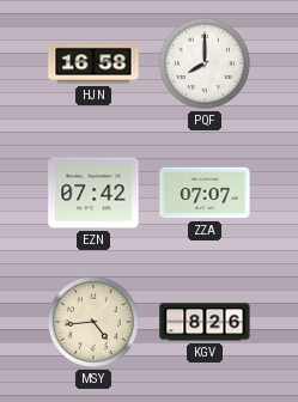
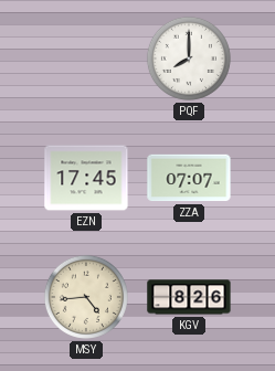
HJN: 16:58 -> none
EZN: 07:42 -> 17:45
